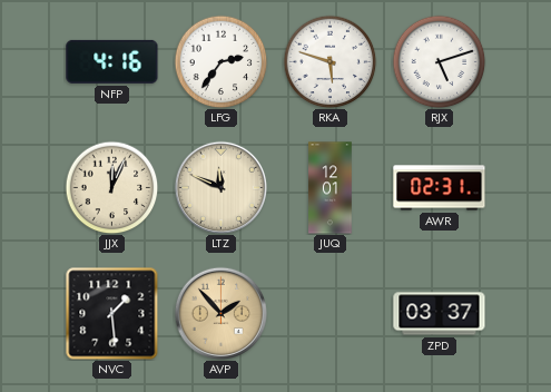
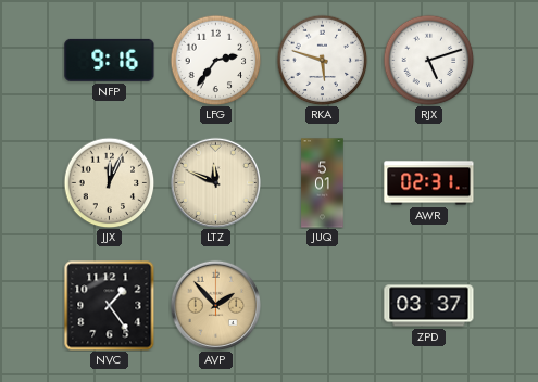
NFP: 4:16 -> 9:16
JUQ: 12:01 -> 5:01
NVC: 1:29 -> 1:24
